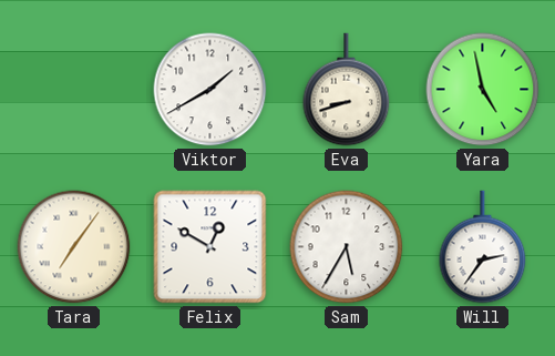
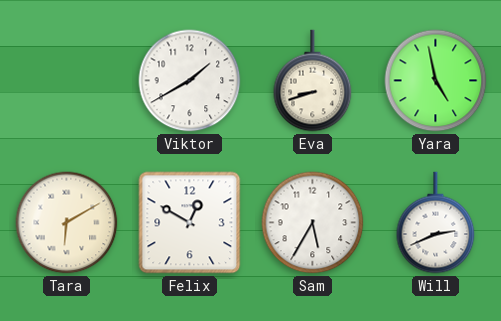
Tara: 7:06 -> 6:10
Will: 2:36 -> 2:41
